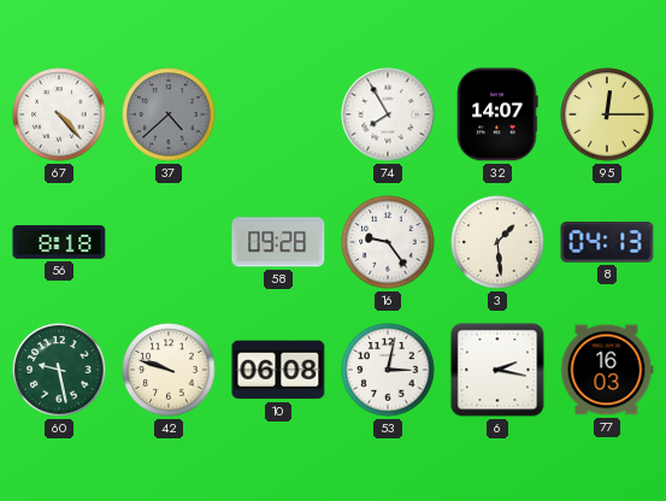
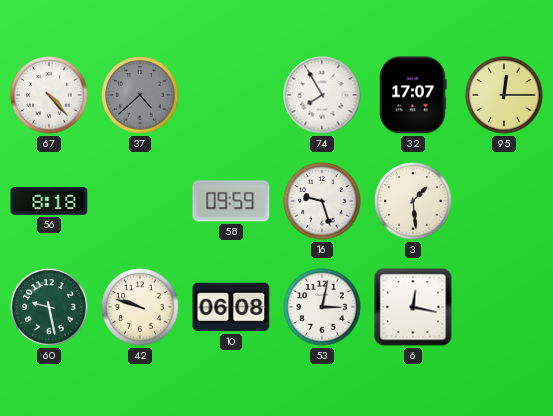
32: 14:07 -> 17:07
58: 09:28 -> 09:59
16: 9:24 -> 9:27
8: 04:13 -> none
6: 2:17 -> 12:17
77: 16:03 -> none
